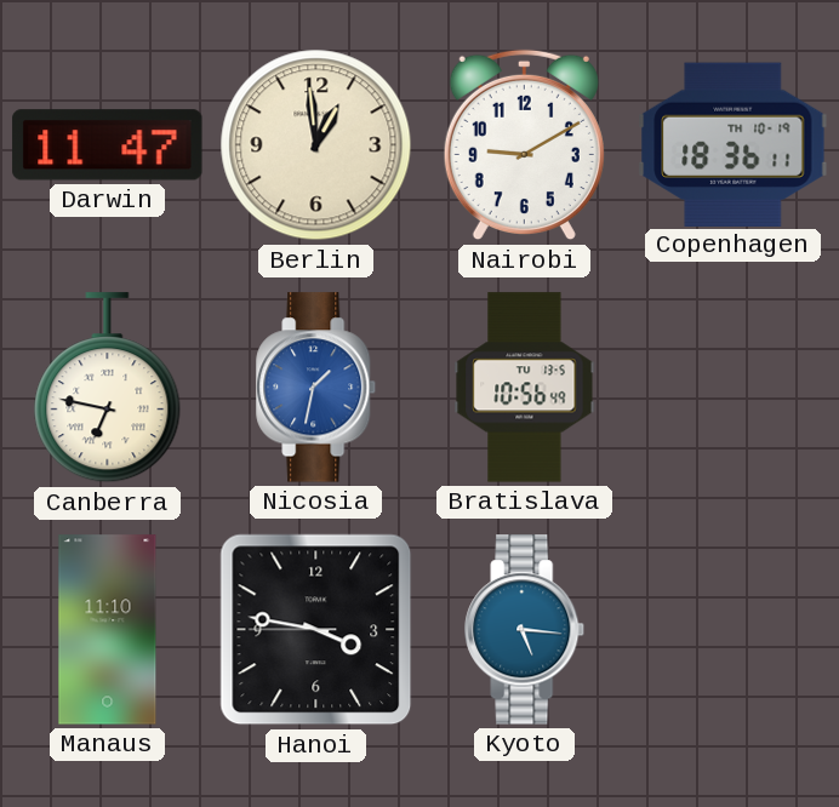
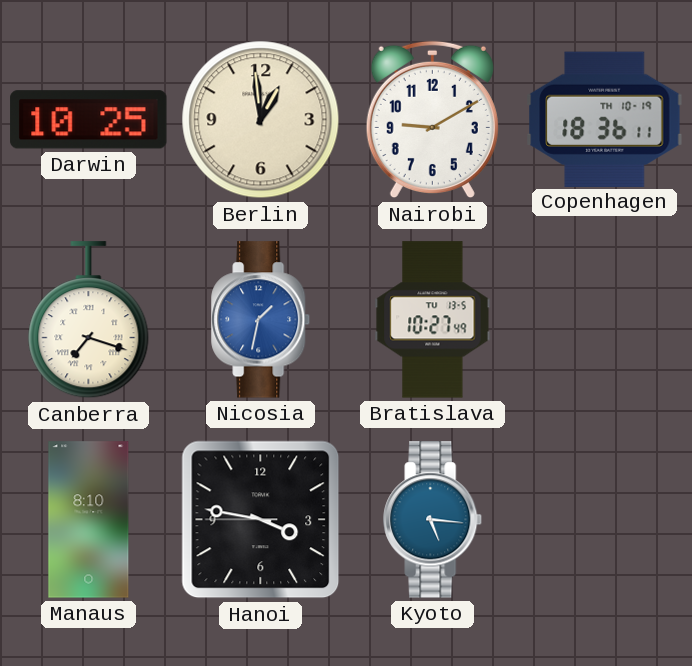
Darwin: 11:47 -> 10:25
Canberra: 6:47 -> 7:18
Bratislava: 10:56 -> 10:27
Manaus: 11:10 -> 8:10
